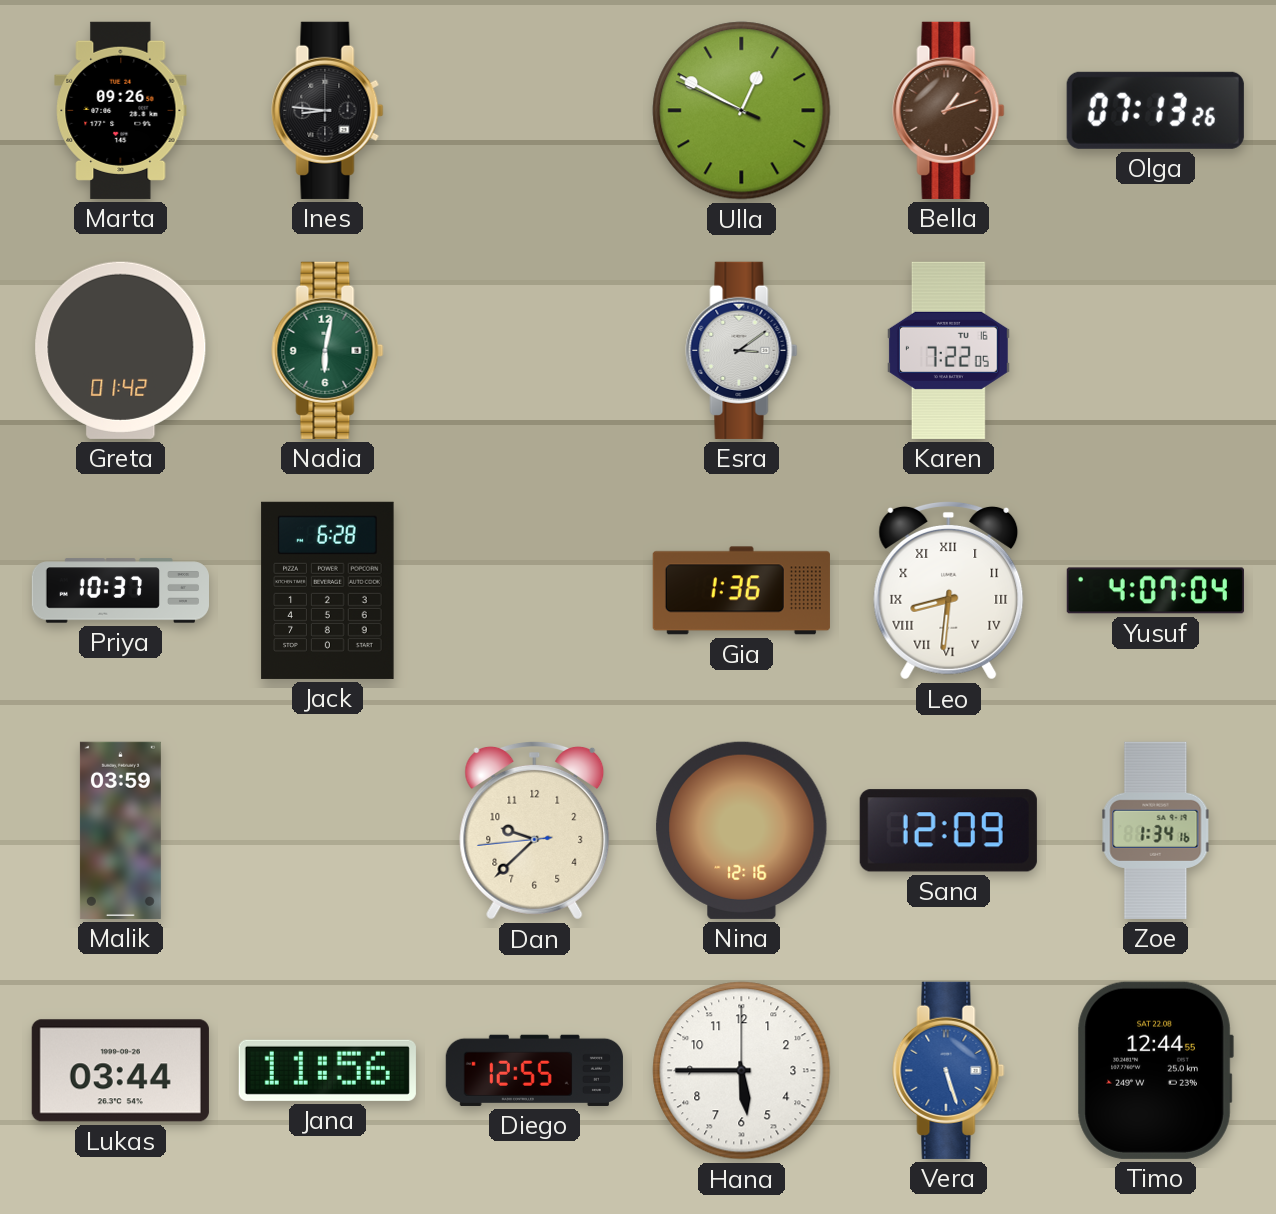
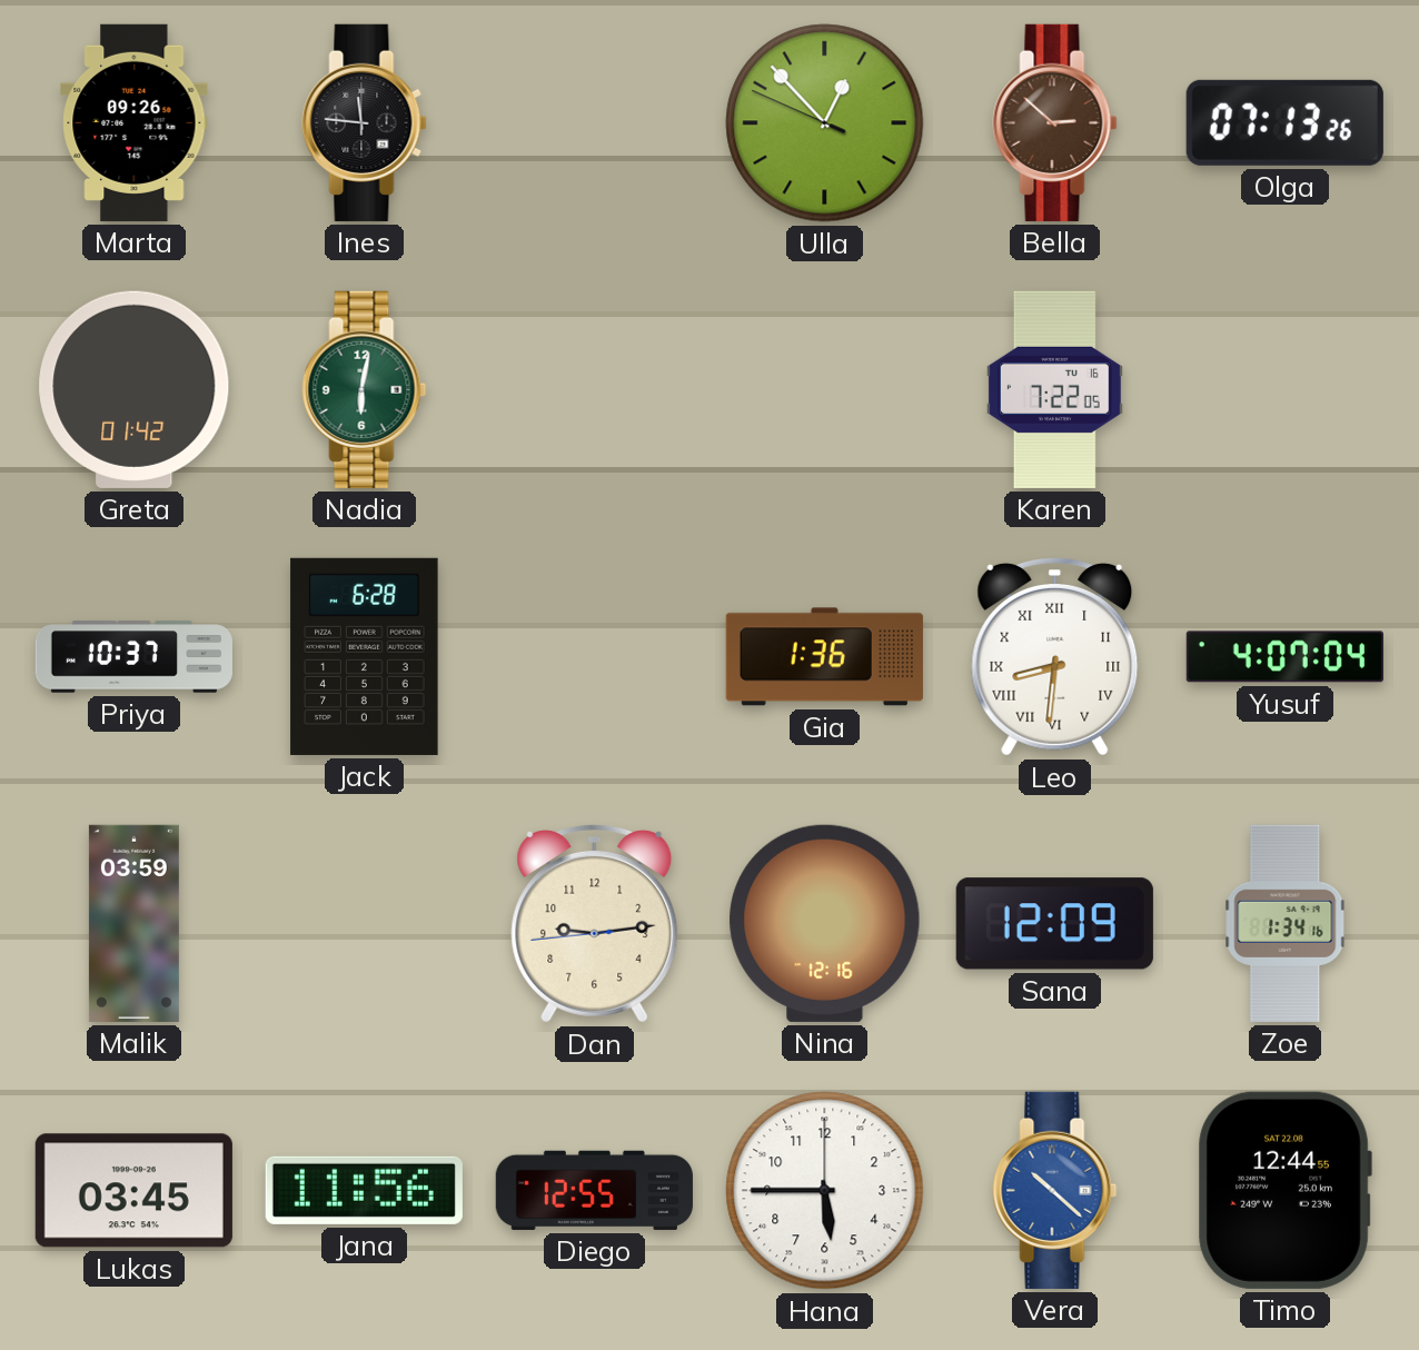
Ines: 8:46 -> 11:46
Ulla: 12:49 -> 12:52
Bella: 1:12 -> 2:52
Esra: 3:09 -> none
Dan: 9:37 -> 9:13
Lukas: 03:44 -> 03:45
Vera: 5:27 -> 10:22
